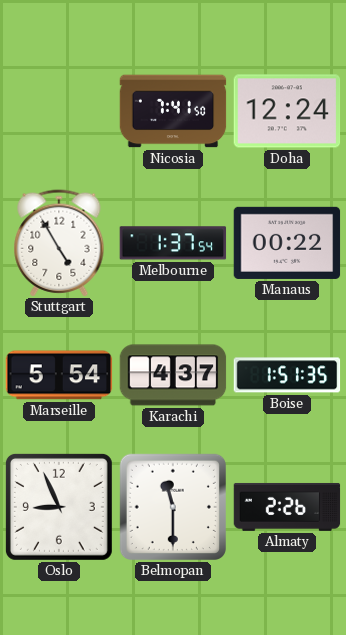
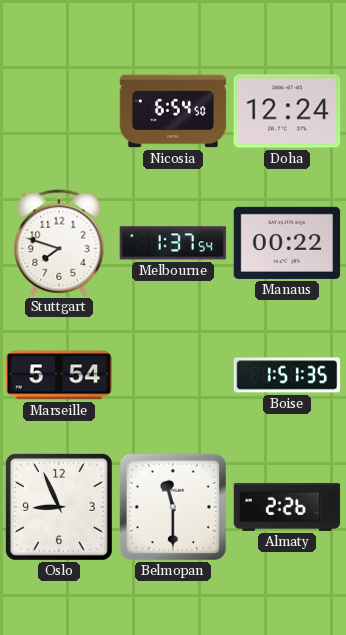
Nicosia: 7:41 -> 6:54
Stuttgart: 4:55 -> 7:48
Karachi: 4:37 -> none
